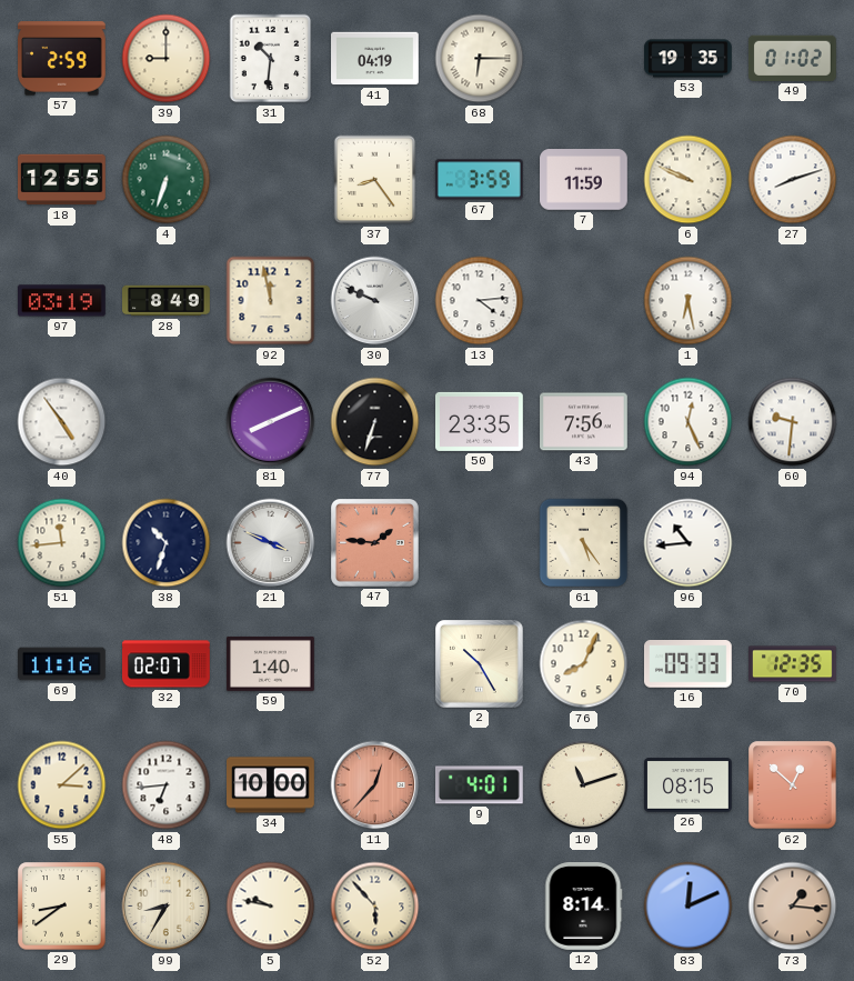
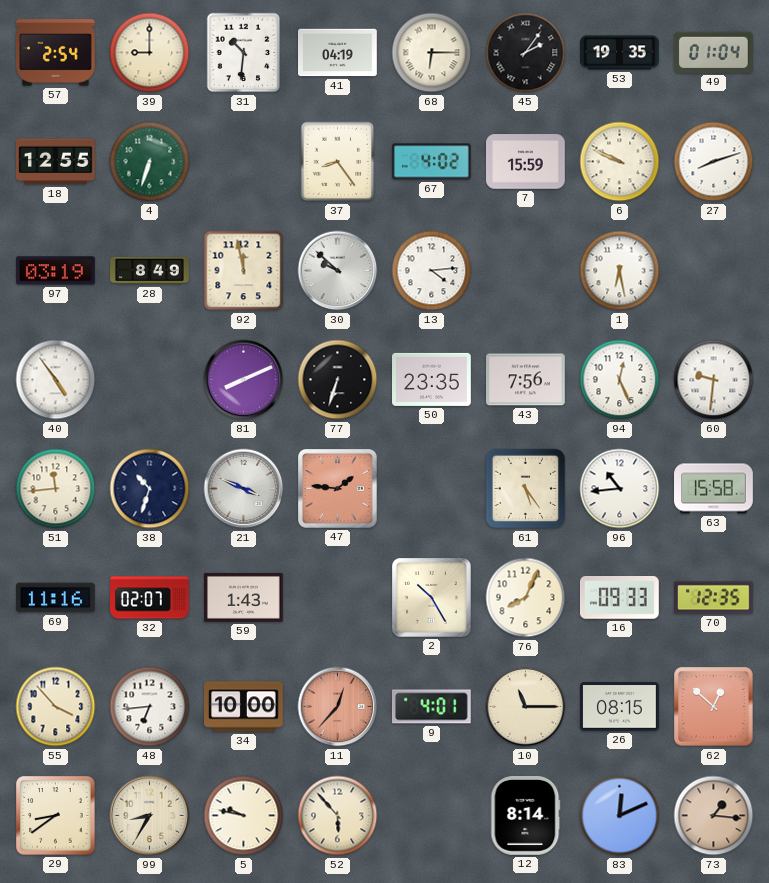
57: 2:59 -> 2:54
45: none -> 2:06
49: 01:02 -> 01:04
67: 3:59 -> 4:02
7: 11:59 -> 15:59
30: 9:49 -> 9:52
63: none -> 15:58
59: 1:40 -> 1:43
55: 3:08 -> 3:53
10: 11:12 -> 11:15
